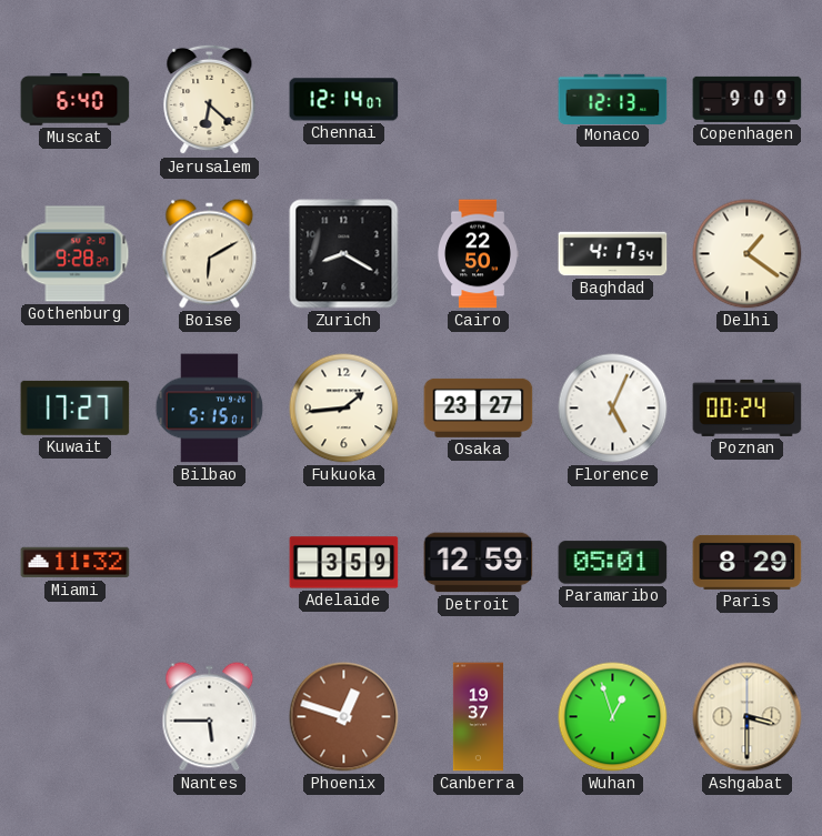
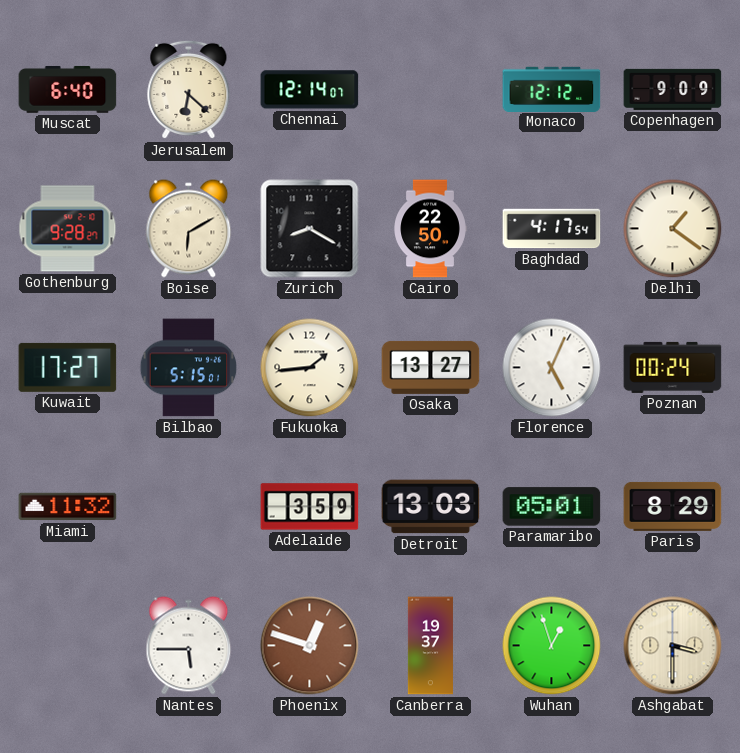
Monaco: 12:13 -> 12:12
Osaka: 23:27 -> 13:27
Detroit: 12:59 -> 13:03
